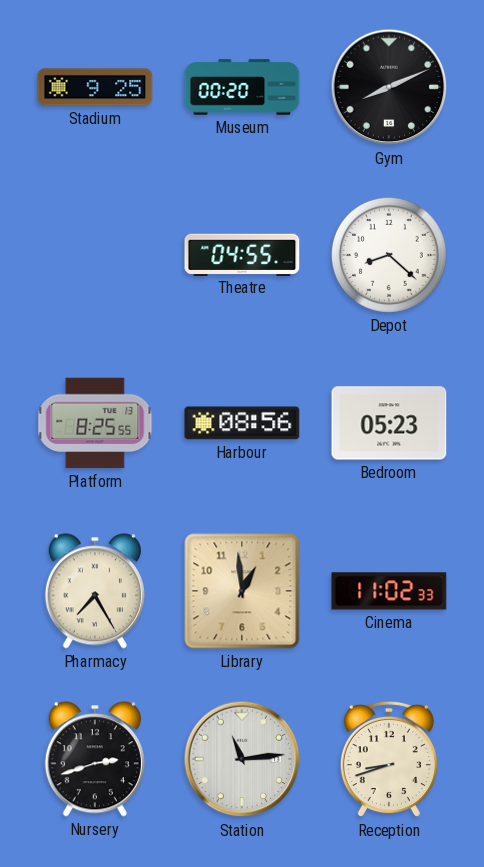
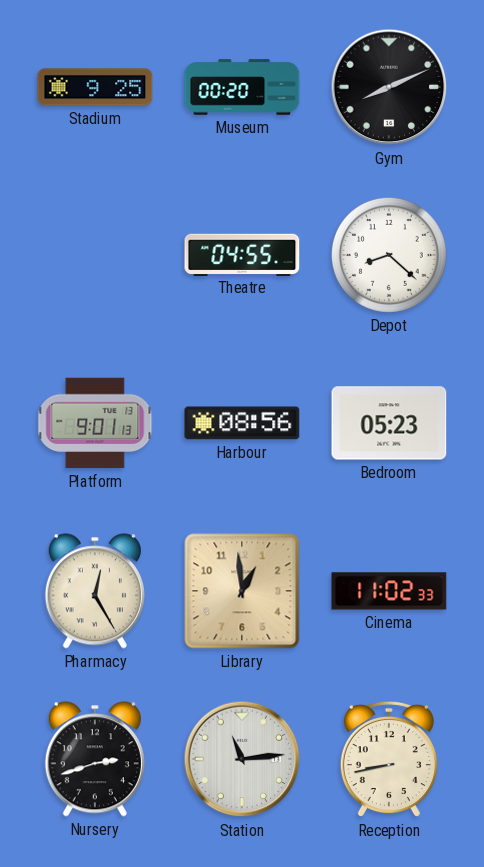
Platform: 8:25 -> 9:01
Pharmacy: 7:25 -> 12:25
Reception: 8:42 -> 8:43
